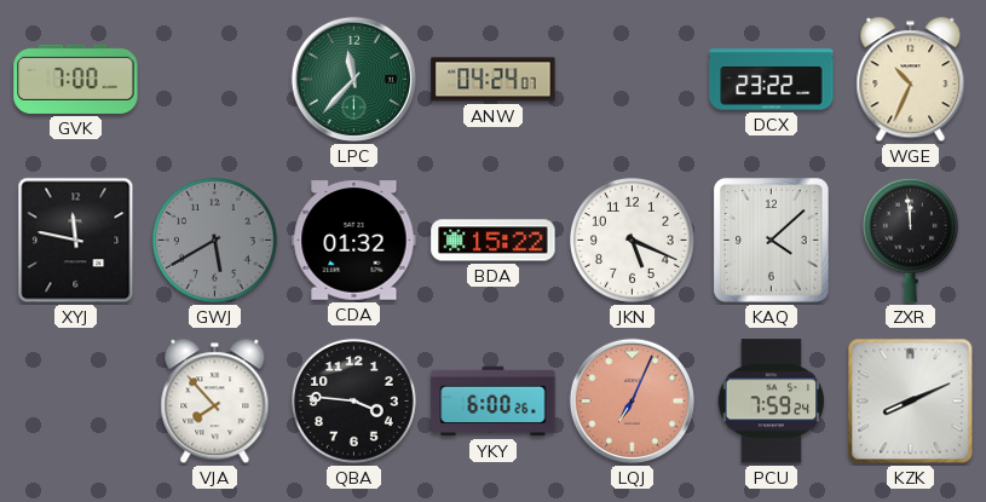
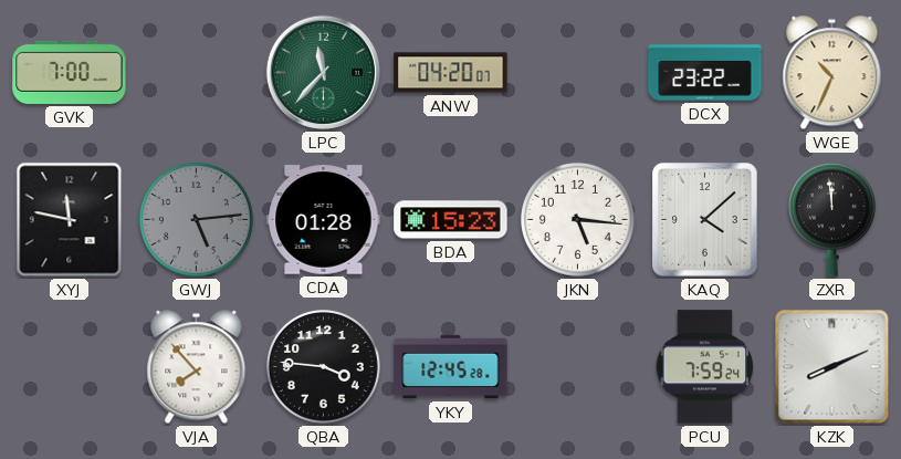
ANW: 04:24 -> 04:20
GWJ: 5:40 -> 5:14
CDA: 01:32 -> 01:28
BDA: 15:22 -> 15:23
JKN: 5:19 -> 5:16
YKY: 6:00 -> 12:45
LQJ: 7:04 -> none
